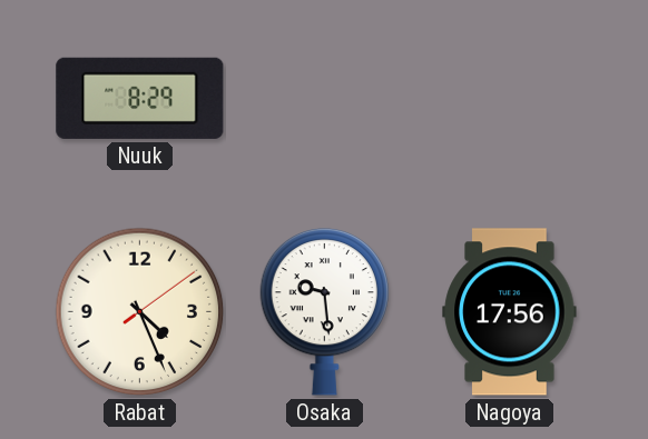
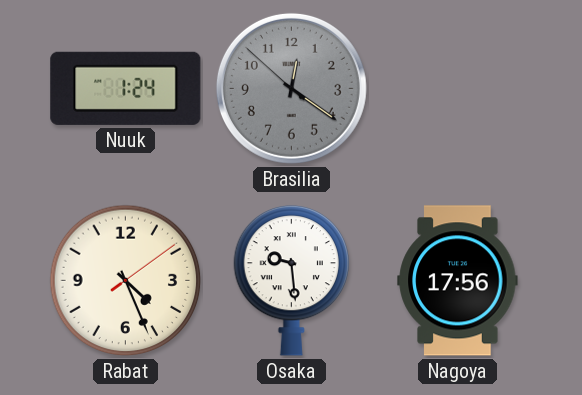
Nuuk: 8:29 -> 1:24
Brasilia: none -> 12:20
